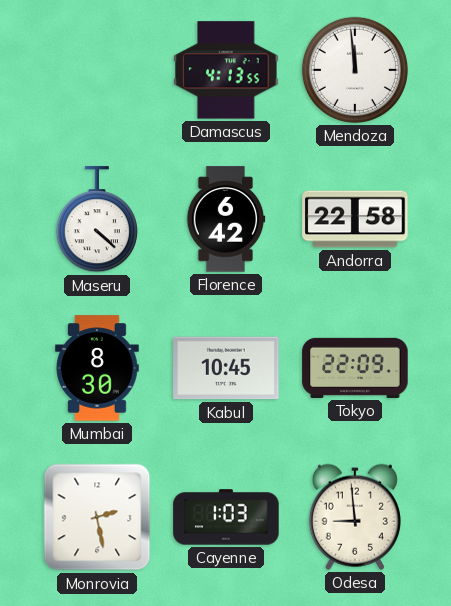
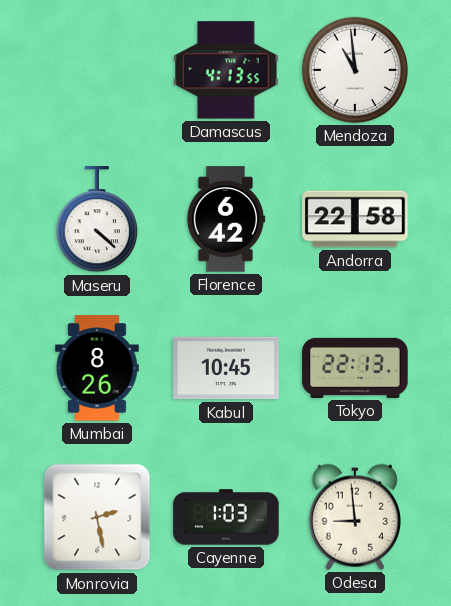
Mendoza: 11:59 -> 10:59
Mumbai: 8:30 -> 8:26
Tokyo: 22:09 -> 22:13
